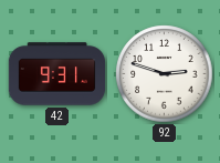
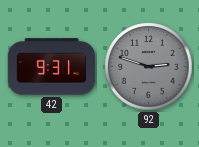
92 dial: white -> grey
